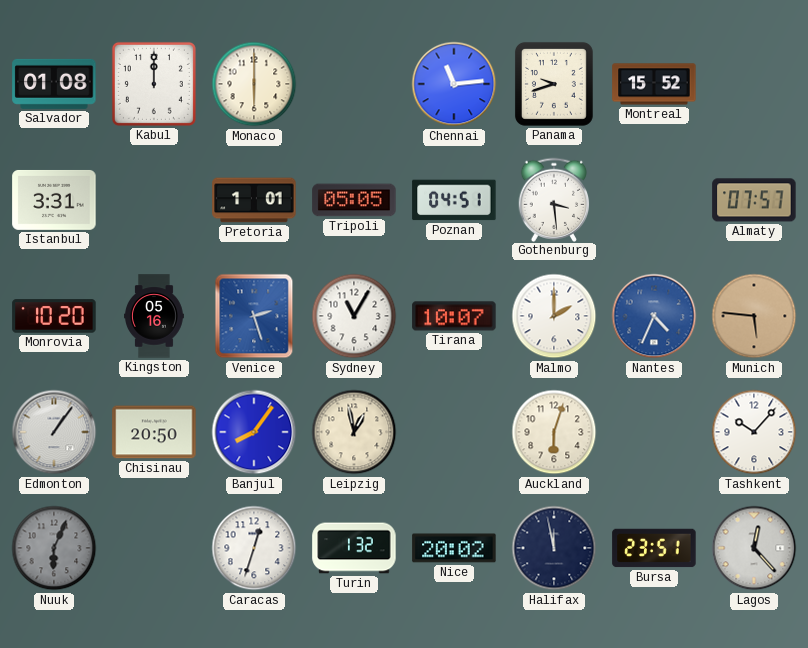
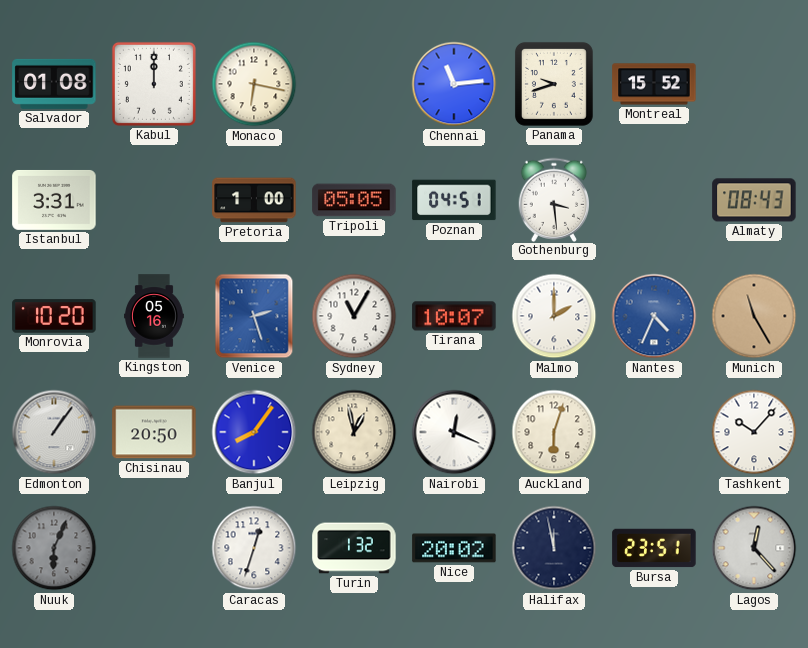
Monaco: 6:00 -> 6:17
Pretoria: 1:01 -> 1:00
Almaty: 07:57 -> 08:43
Munich: 5:46 -> 11:25
Nairobi: none -> 12:19
